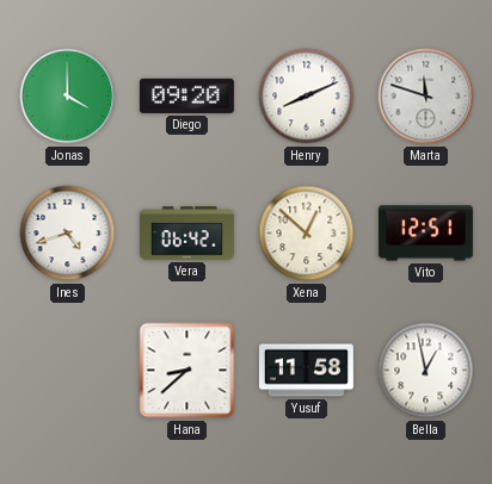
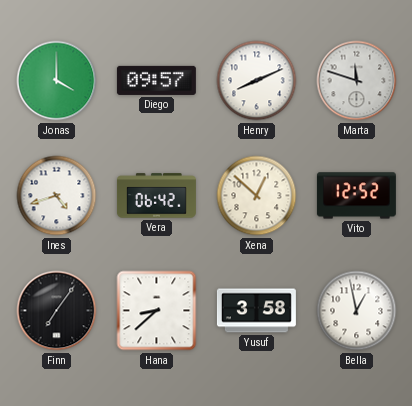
Diego: 09:20 -> 09:57
Vito: 12:51 -> 12:52
Finn: none -> 7:06
Yusuf: 11:58 -> 3:58
